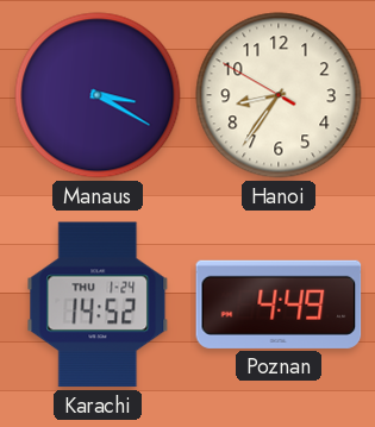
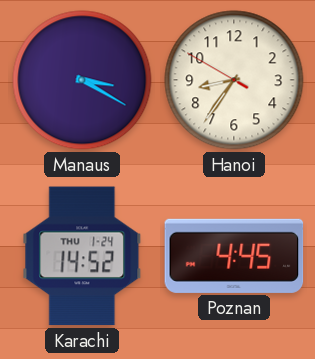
Poznan: 4:49 -> 4:45
